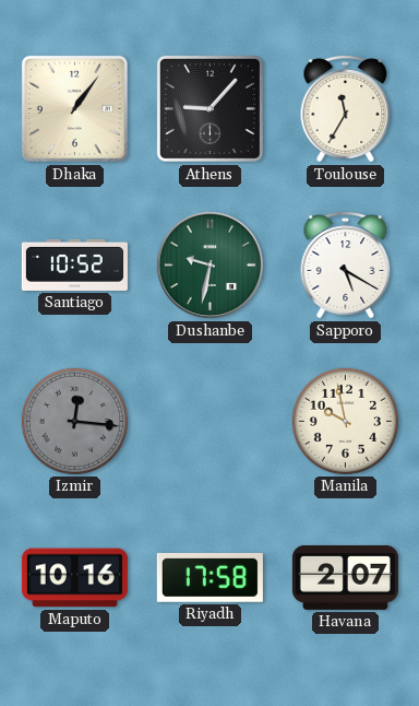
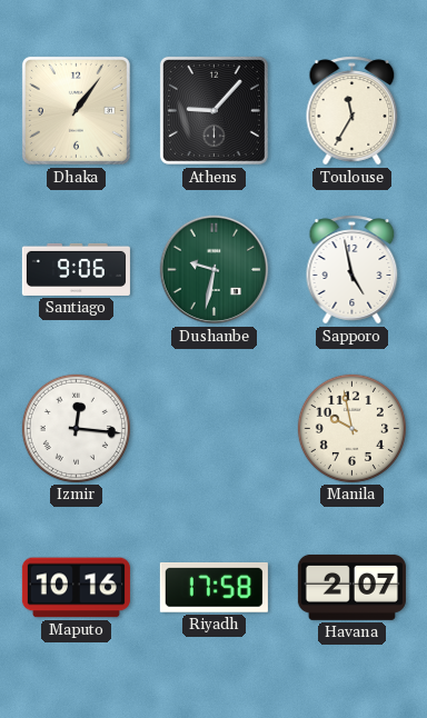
Santiago: 10:52 -> 9:06
Sapporo: 5:20 -> 4:58
Izmir dial: grey -> white
